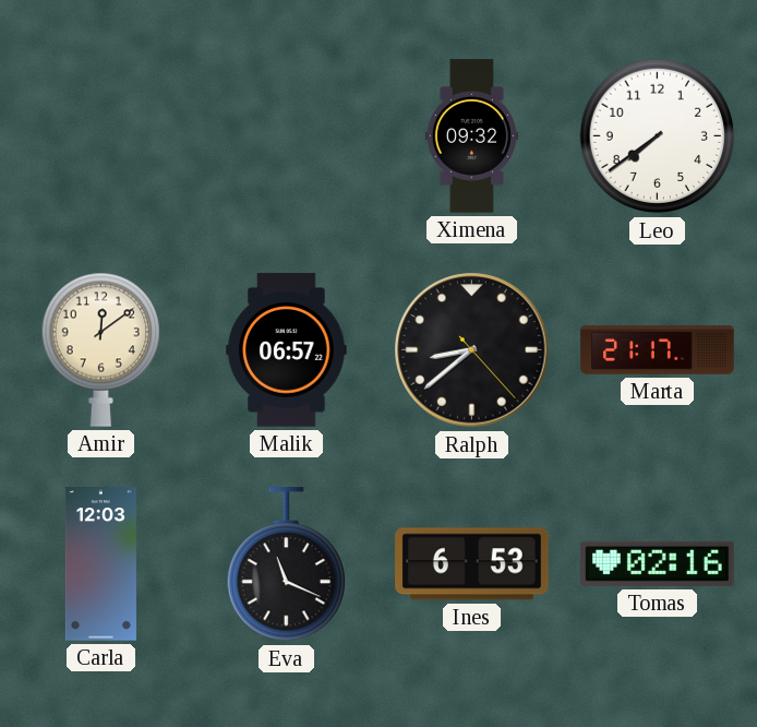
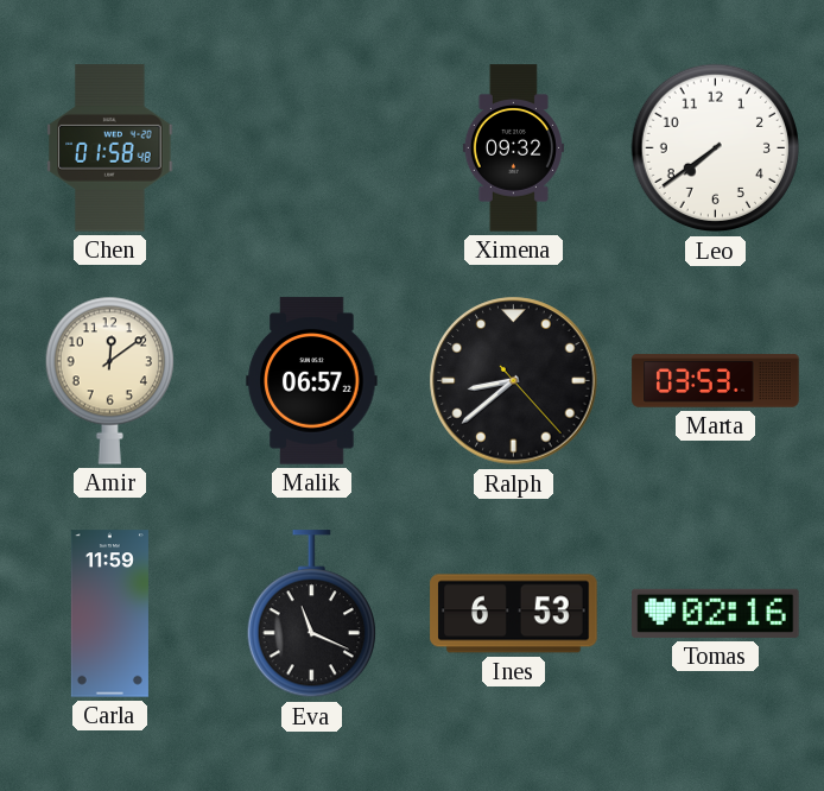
Chen: none -> 01:58
Marta: 21:17 -> 03:53
Carla: 12:03 -> 11:59
